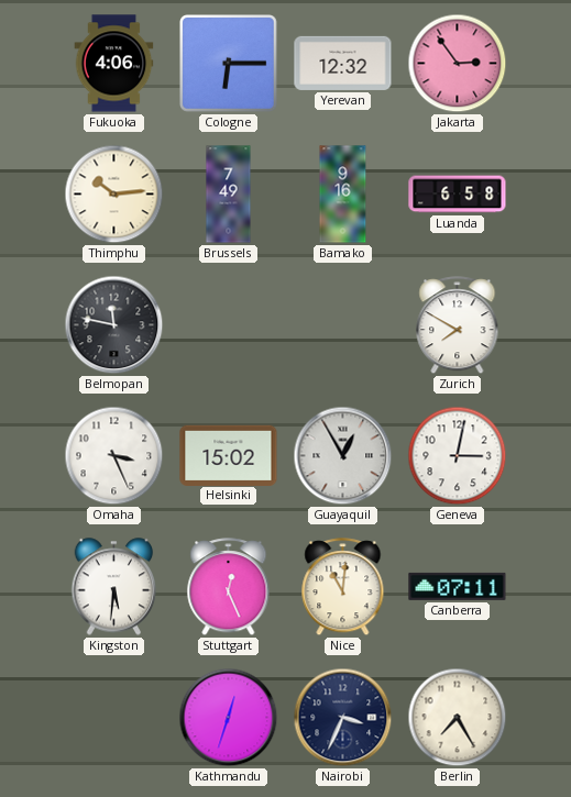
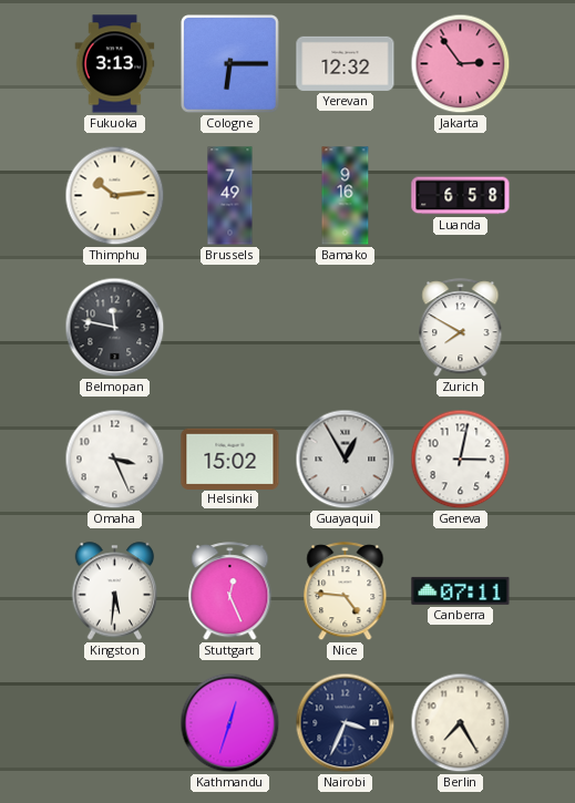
Fukuoka: 4:06 -> 3:13
Nice: 11:01 -> 4:46
